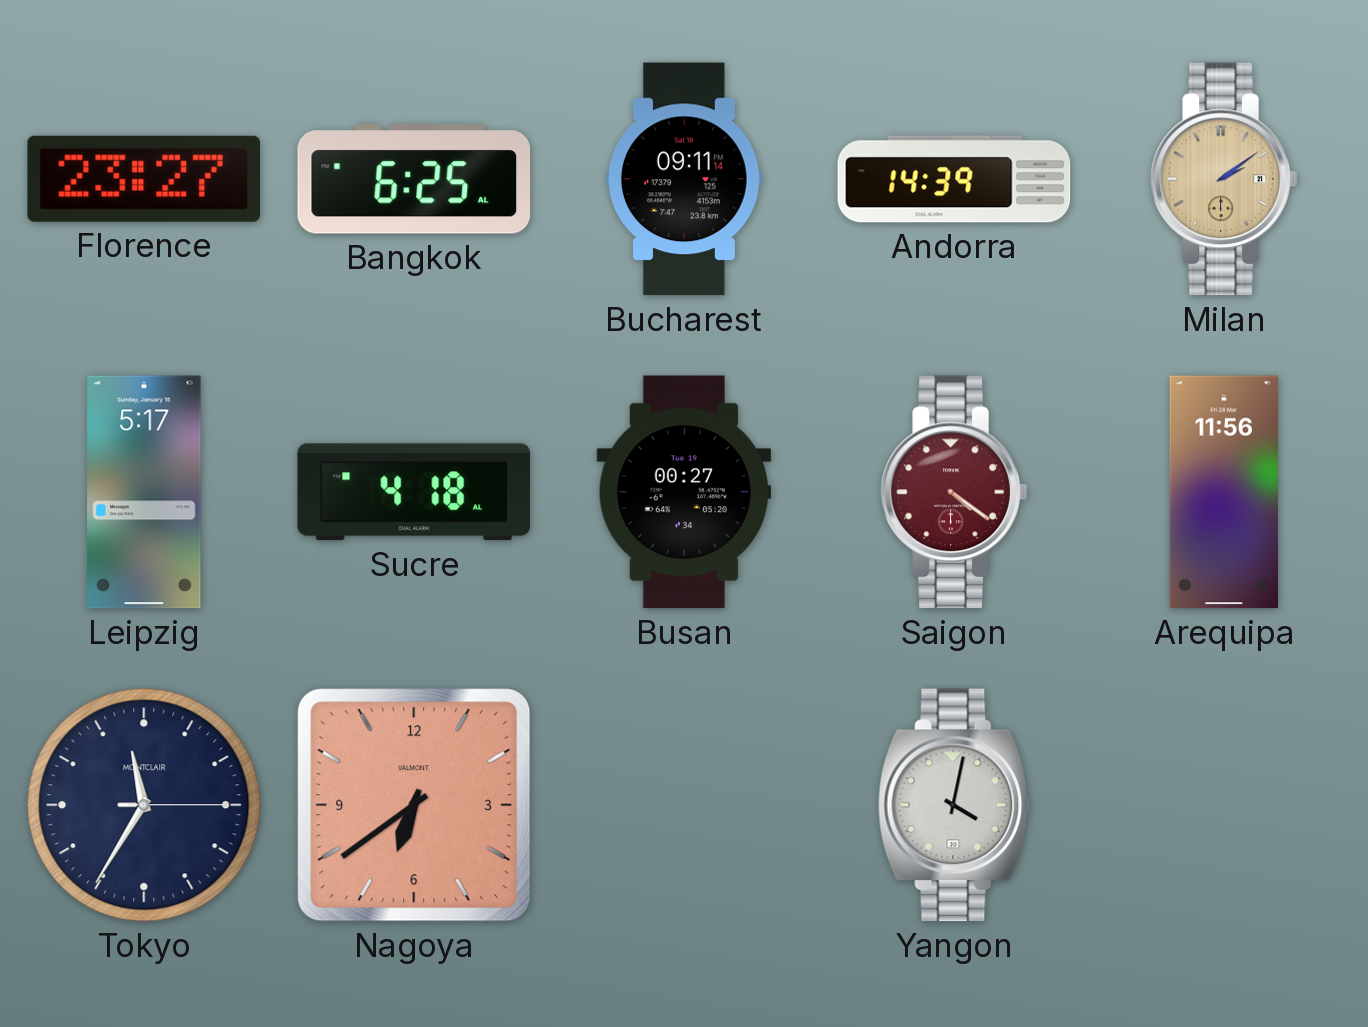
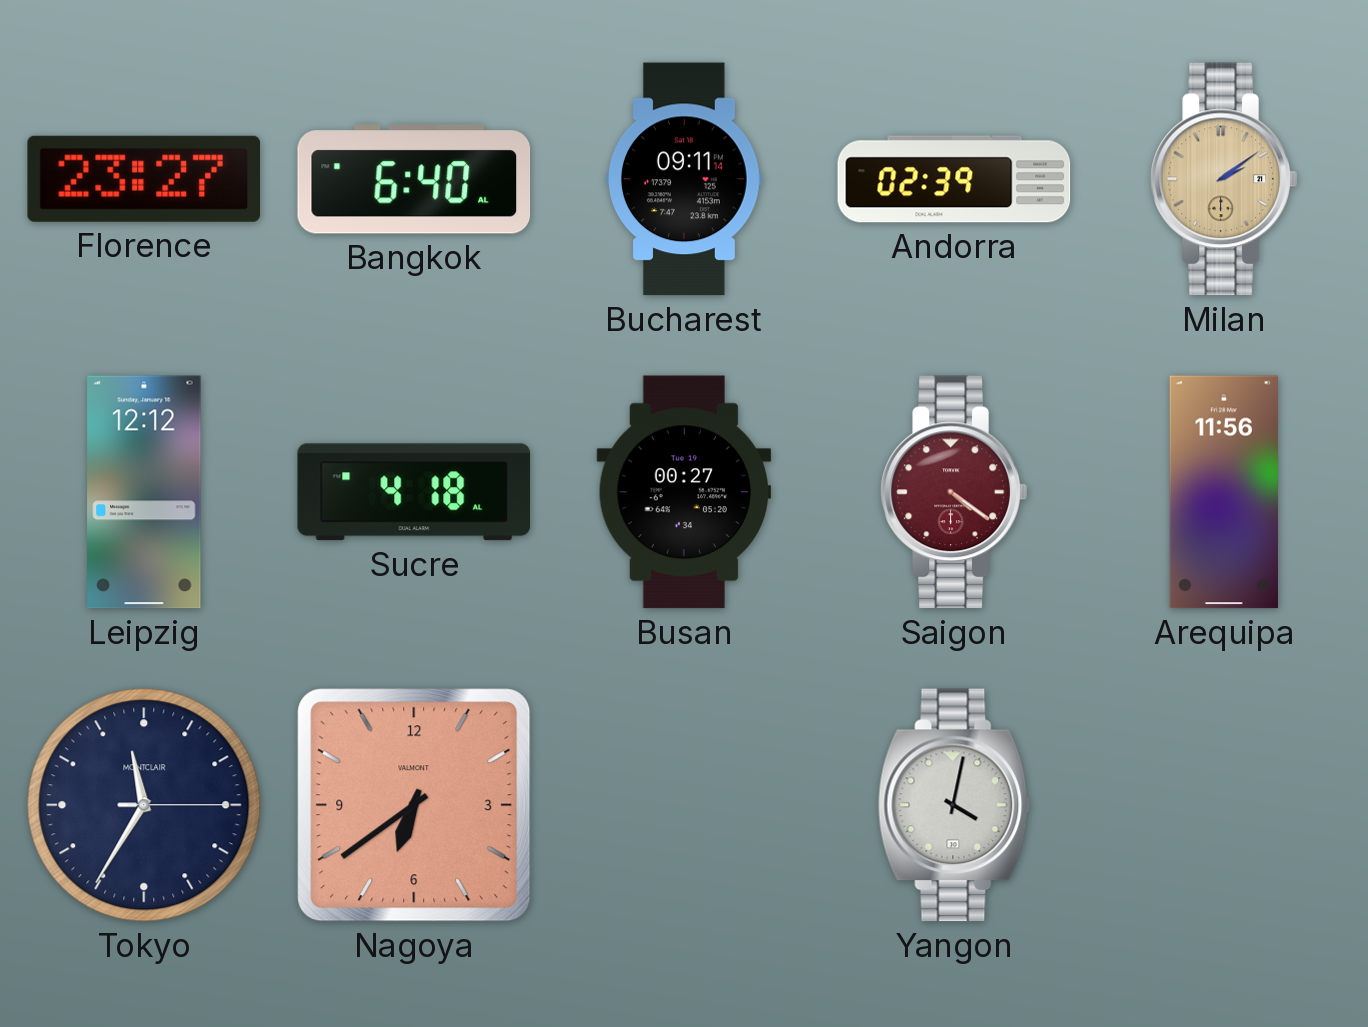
Bangkok: 6:25 -> 6:40
Andorra: 14:39 -> 02:39
Leipzig: 5:17 -> 12:12
